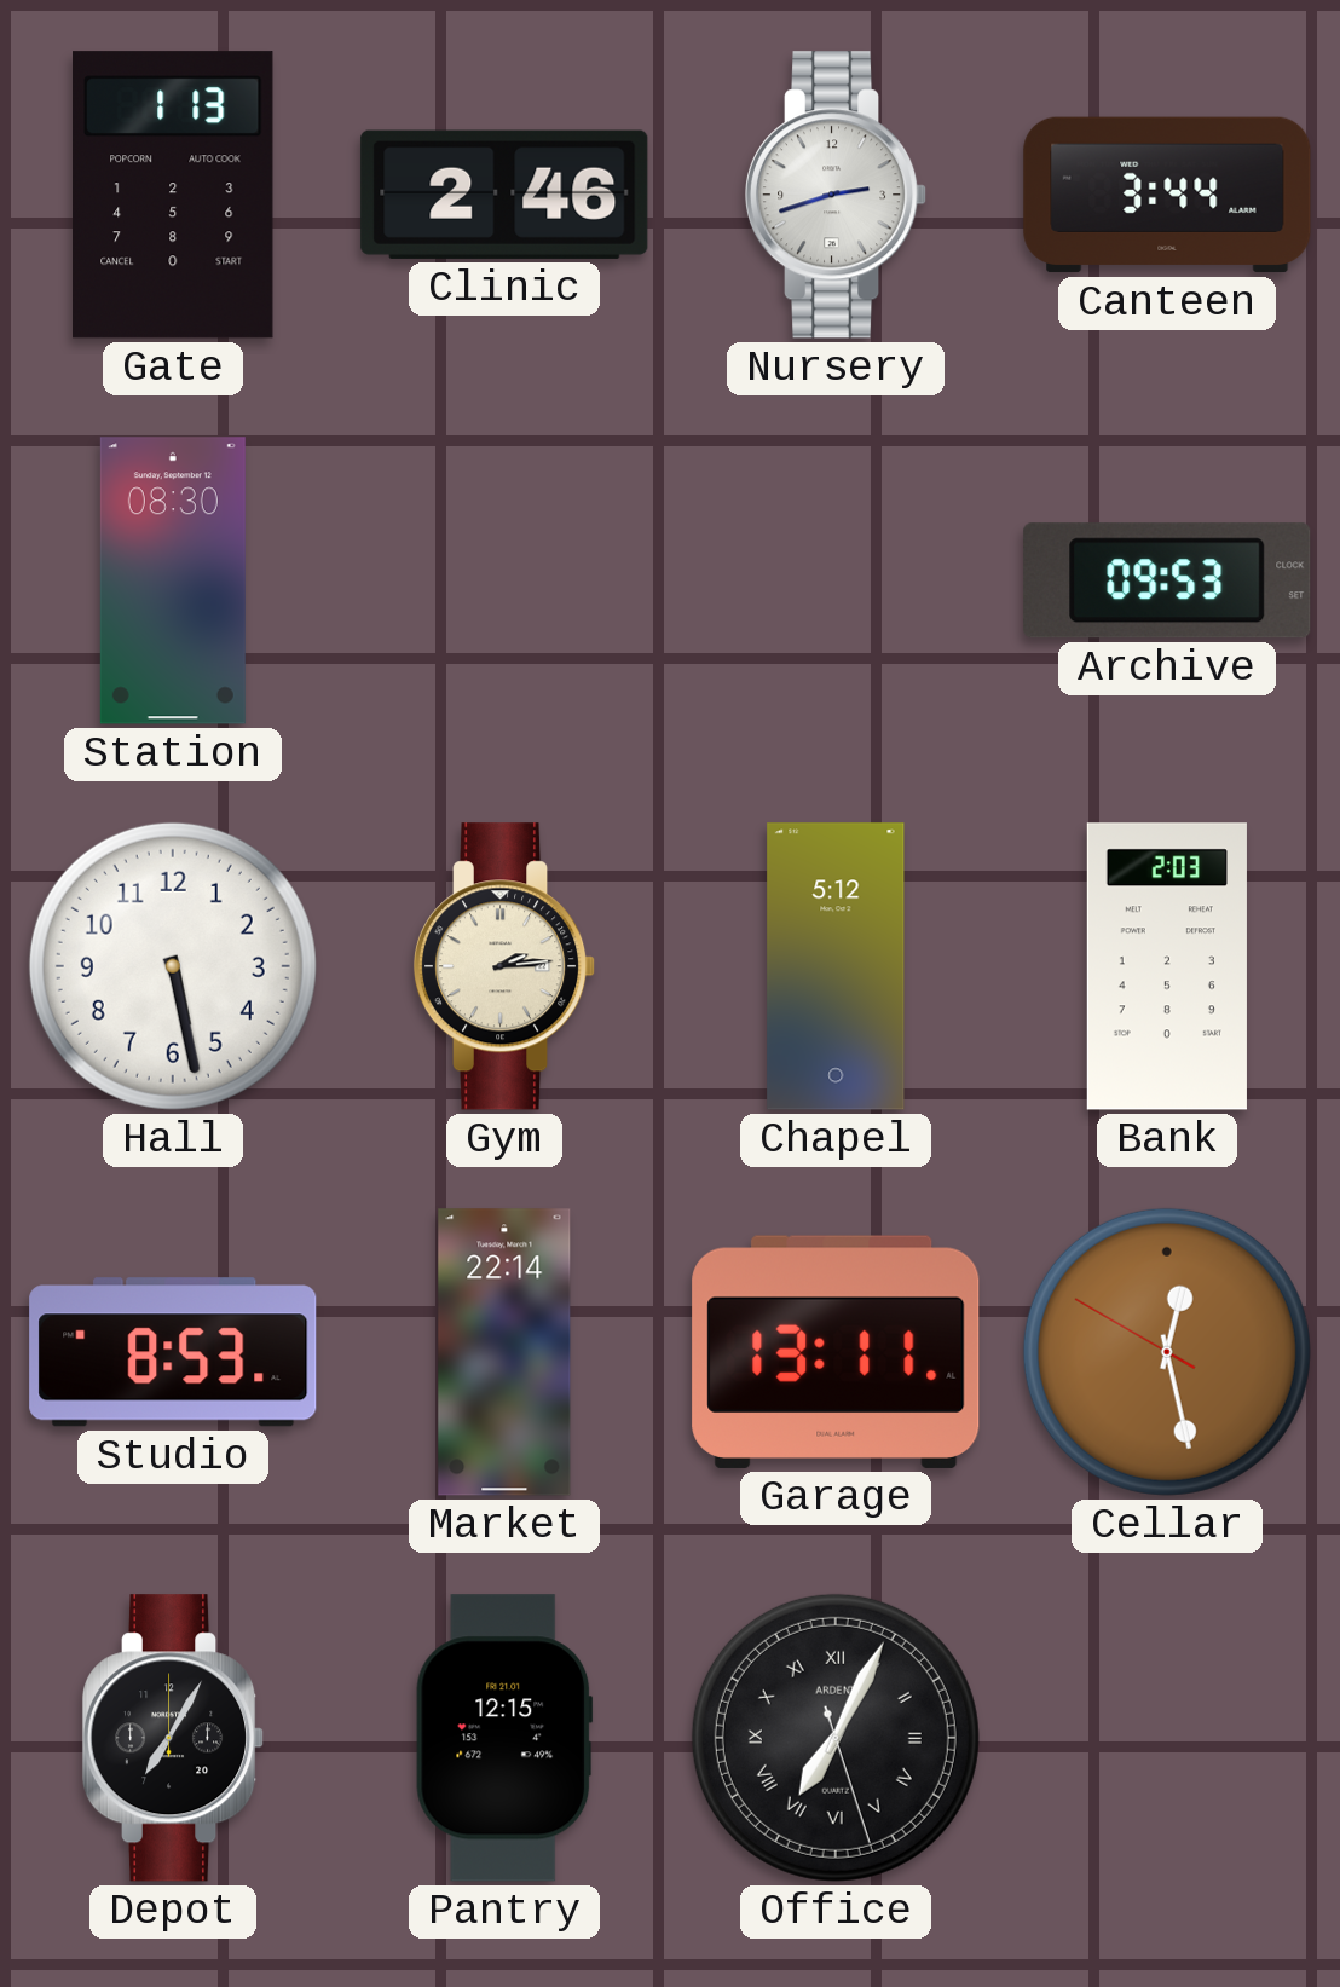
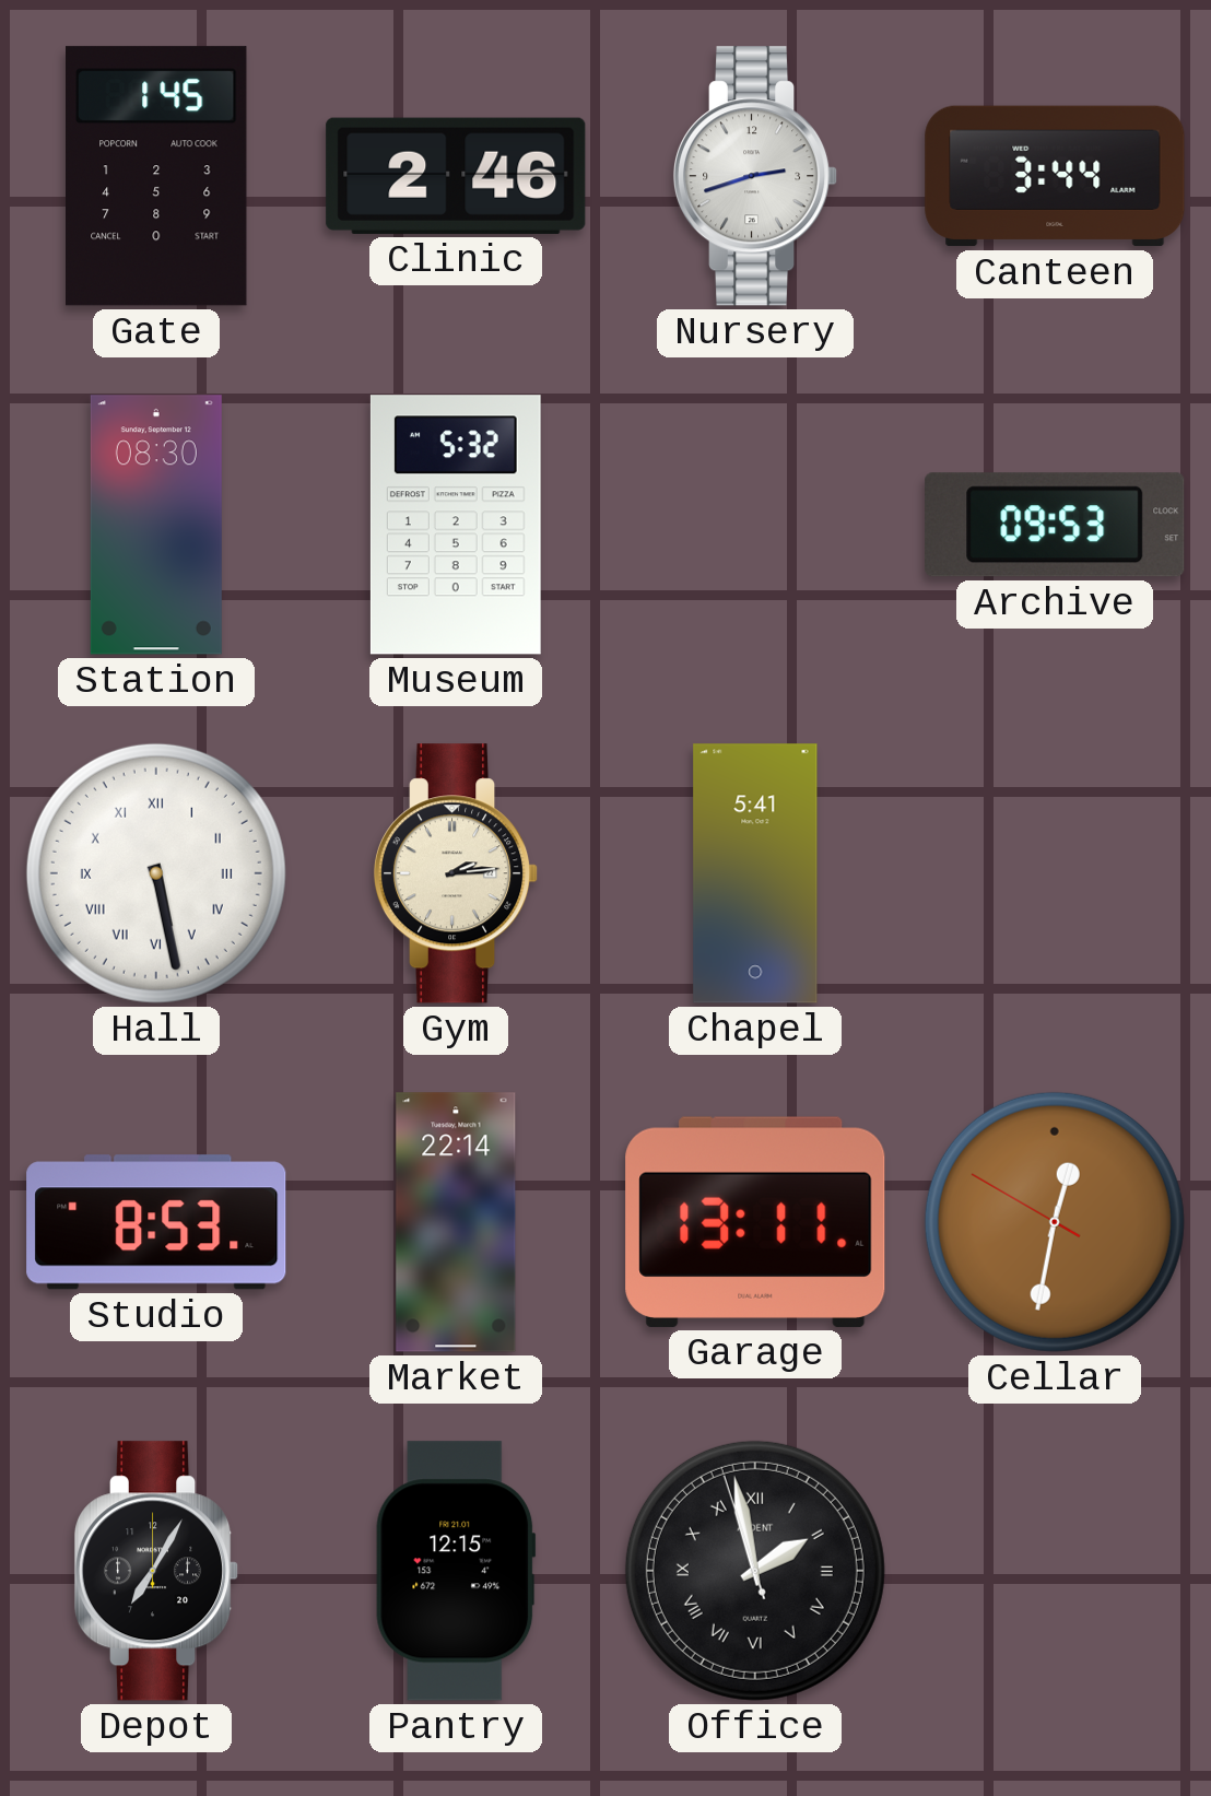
Gate: 1:13 -> 1:45
Museum: none -> 5:32
Hall numerals: Arabic -> Roman
Chapel: 5:12 -> 5:41
Bank: 2:03 -> none
Cellar: 12:27 -> 12:31
Office: 7:04 -> 1:57
